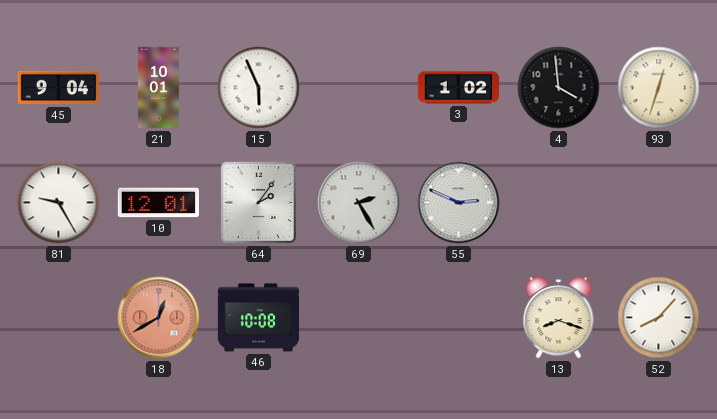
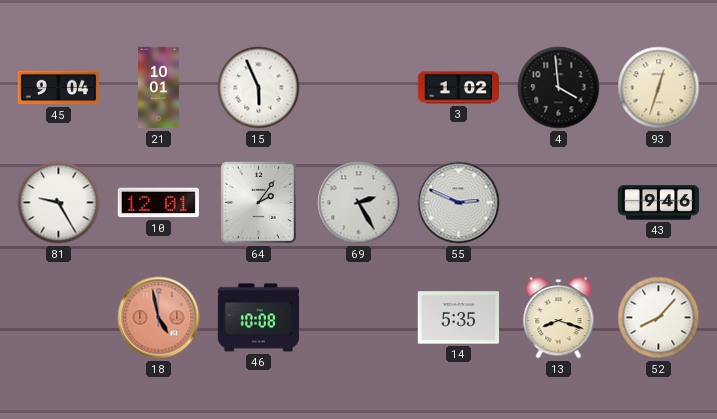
43: none -> 9:46
18: 12:40 -> 4:58
14: none -> 5:35
